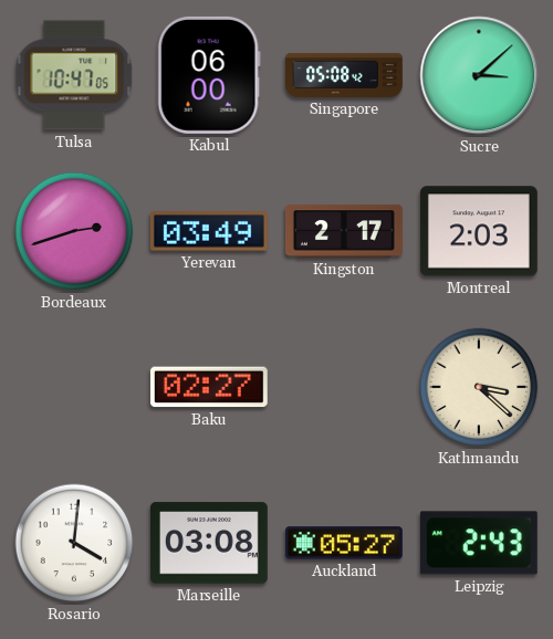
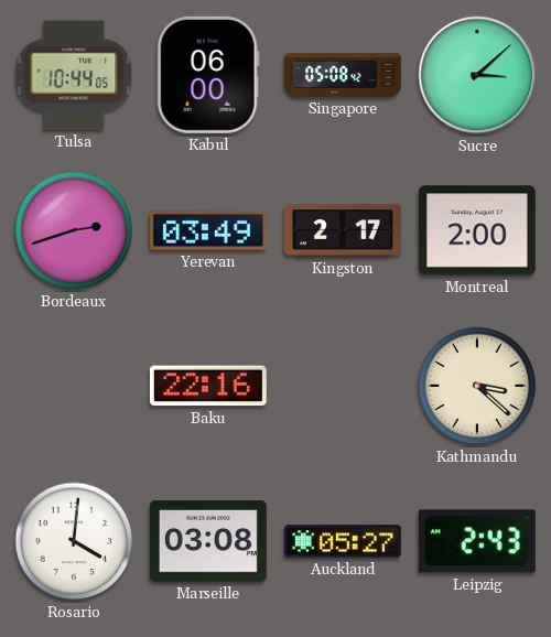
Tulsa: 10:47 -> 10:44
Montreal: 2:03 -> 2:00
Baku: 02:27 -> 22:16
